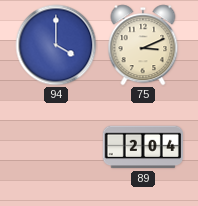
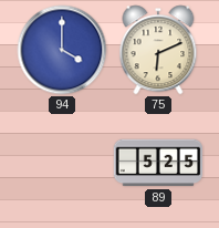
75: 3:11 -> 6:11
89: 2:04 -> 5:25
